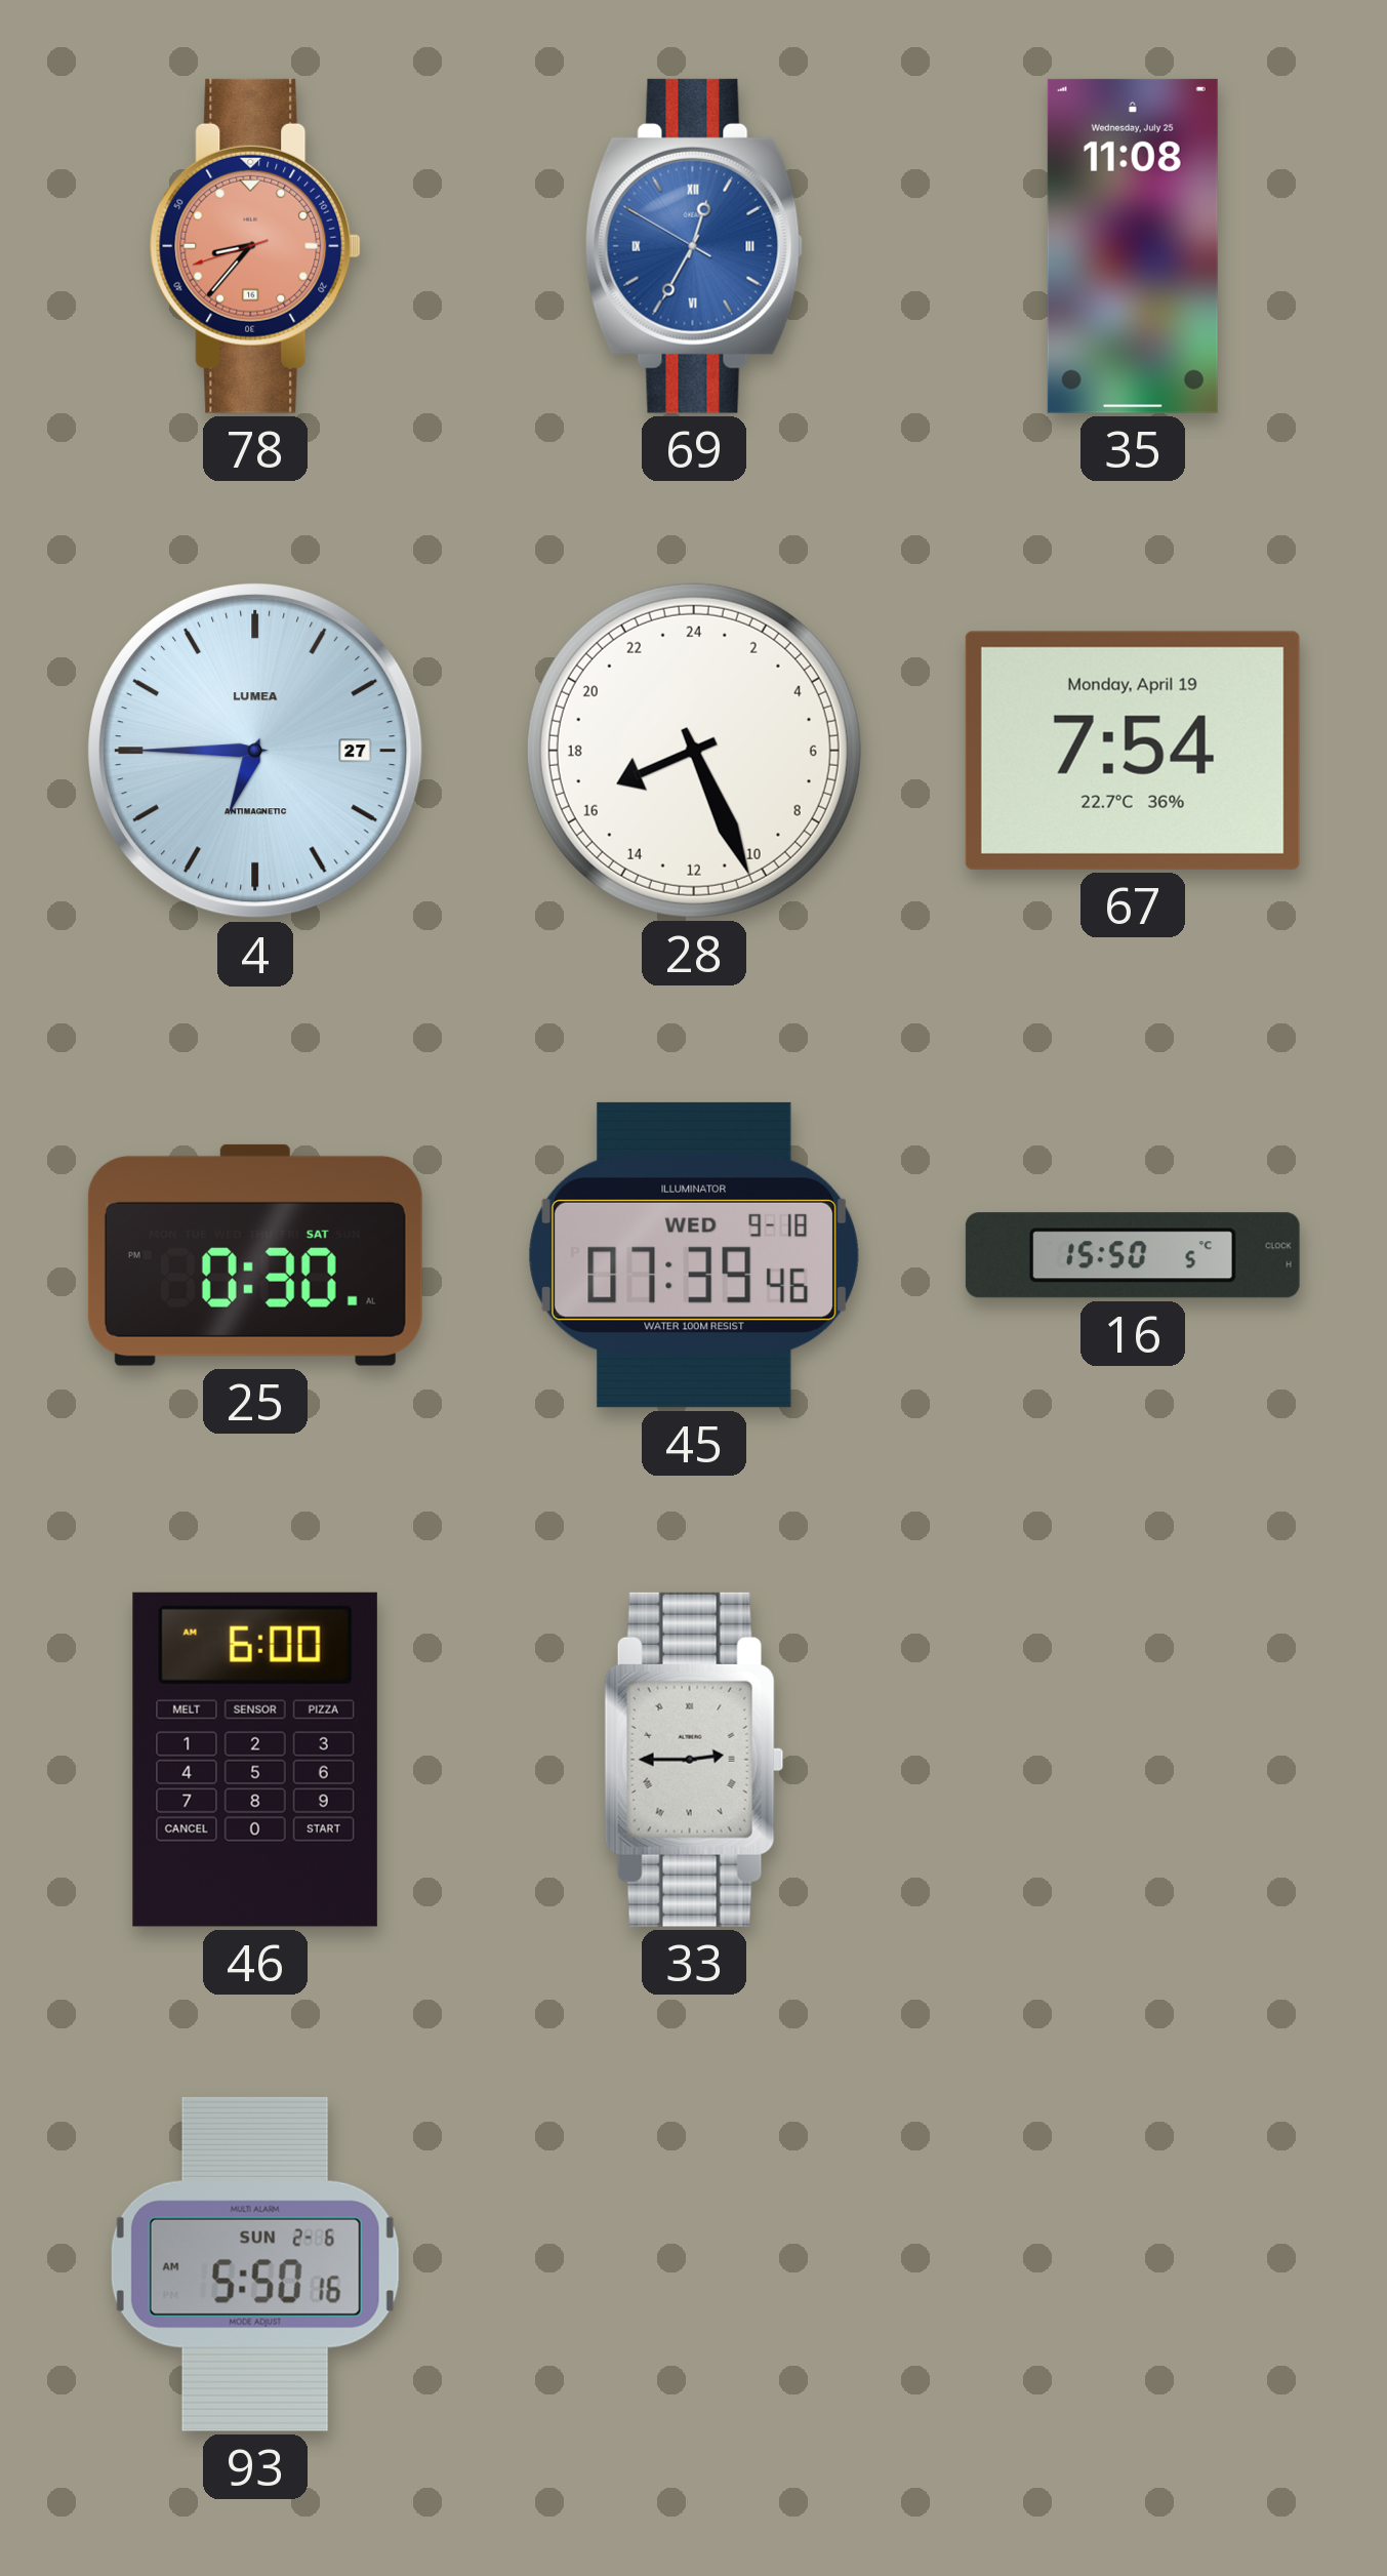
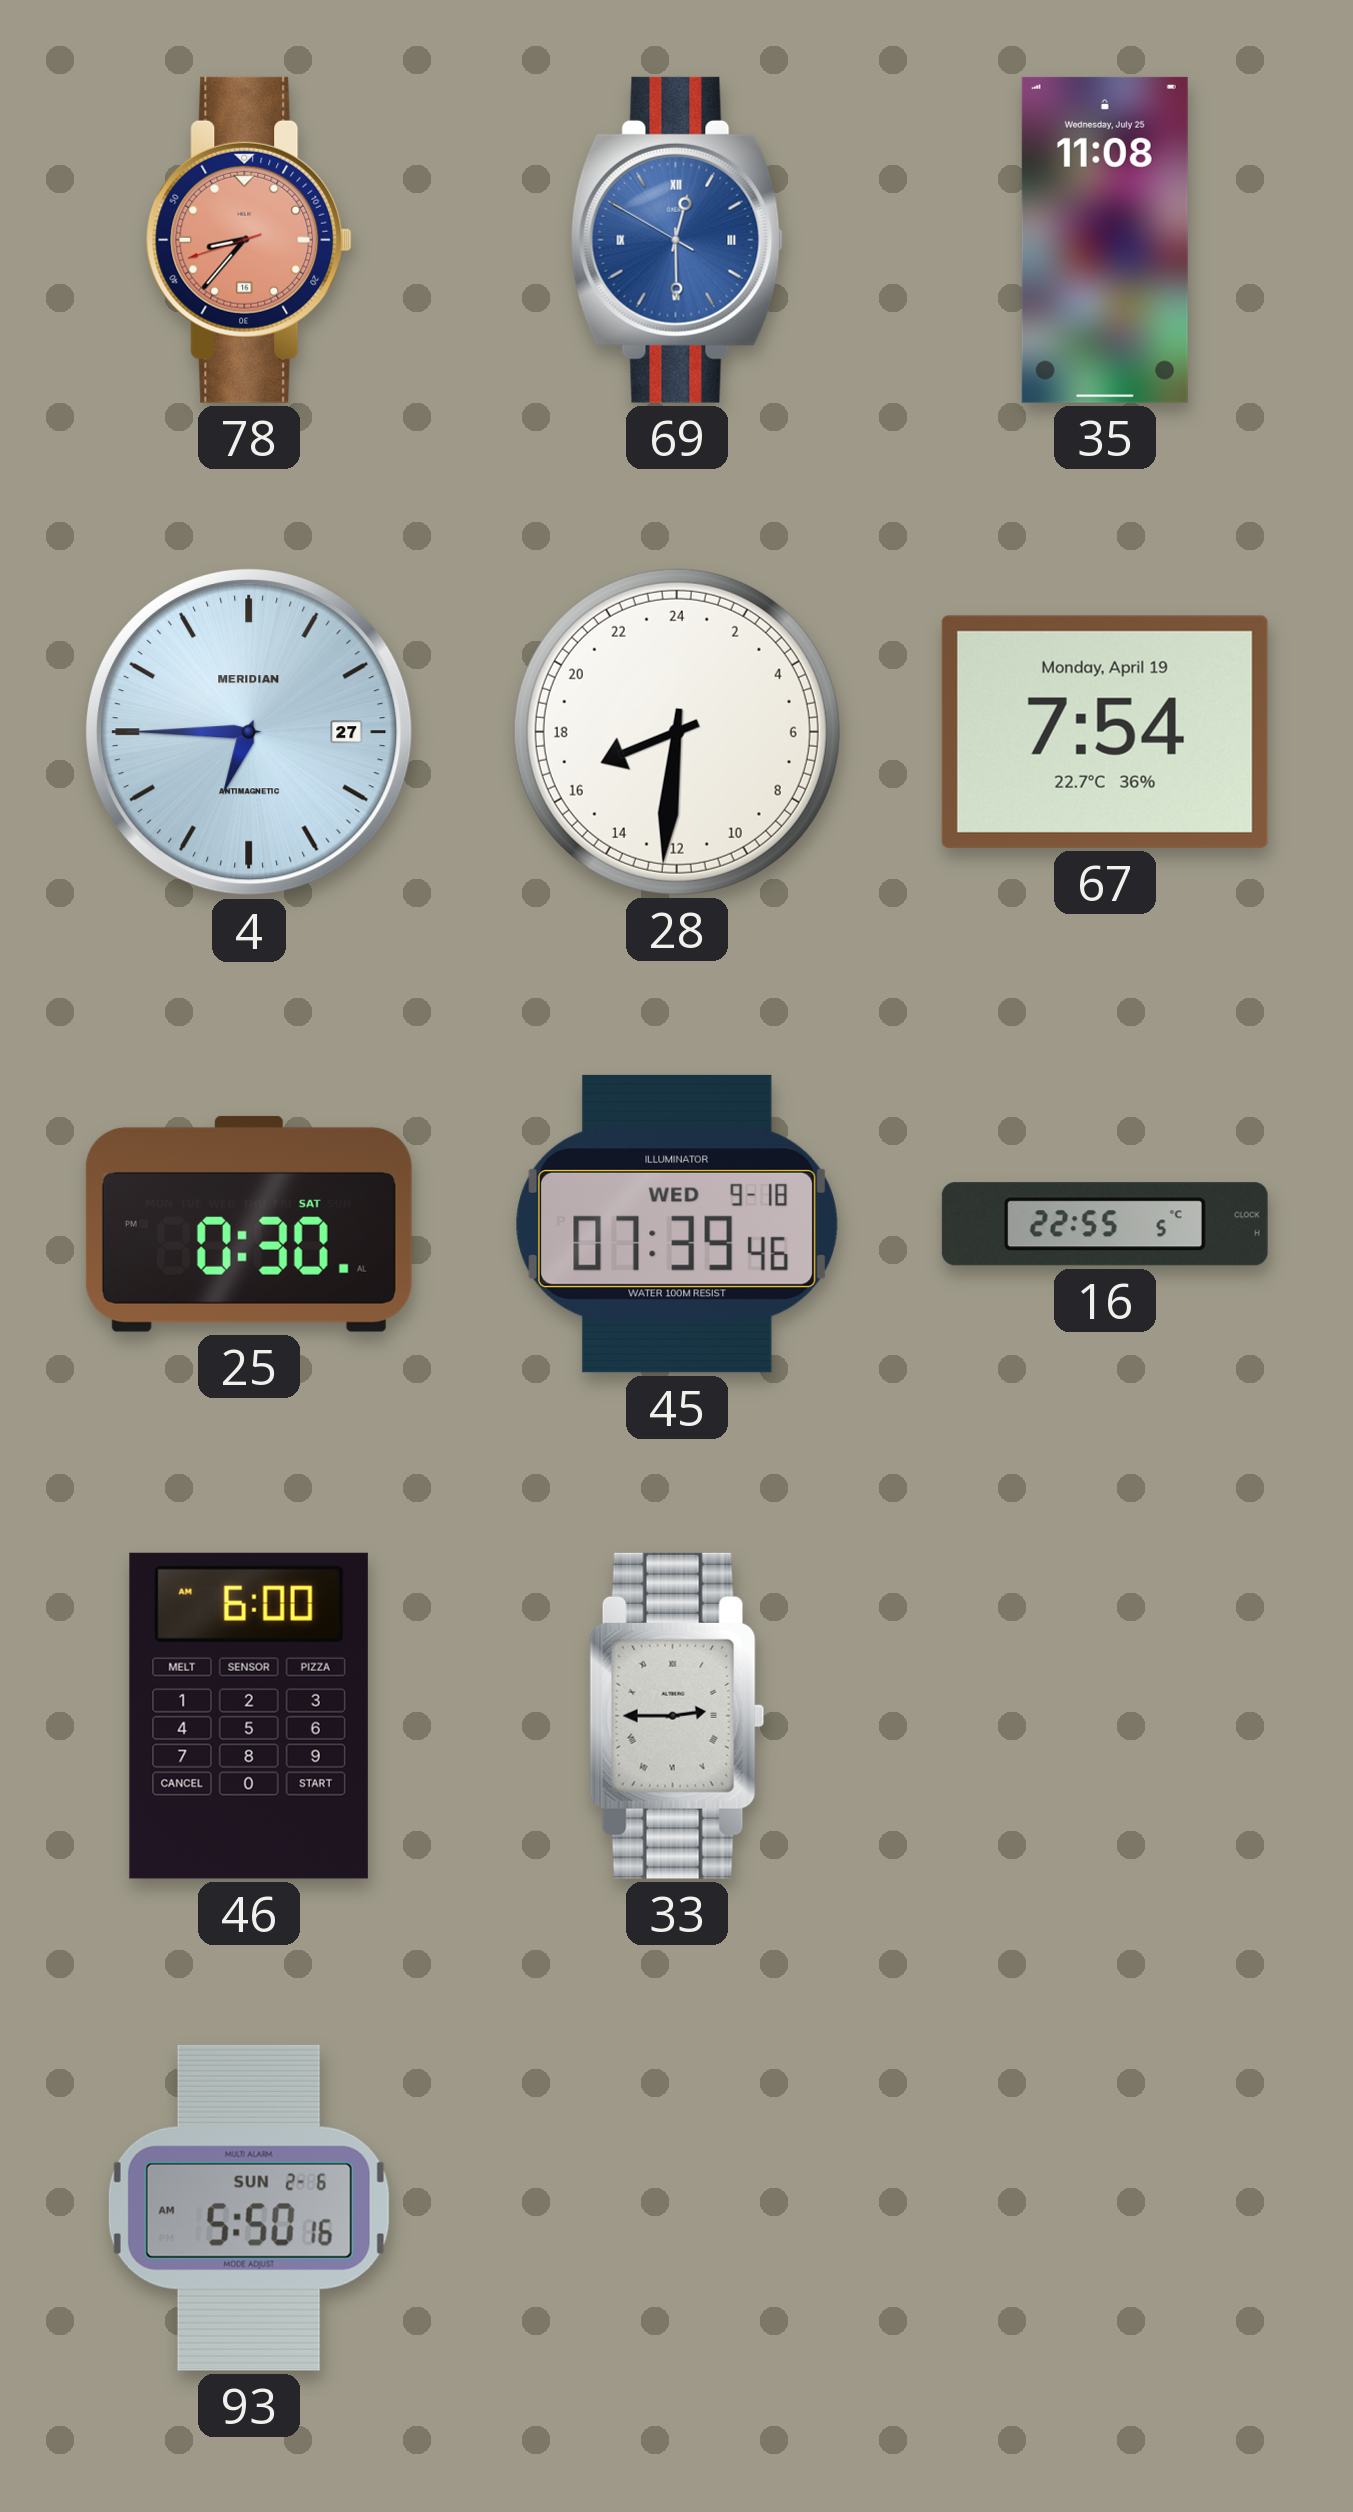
69: 12:34 -> 12:29
4 brand: LUMEA -> MERIDIAN
28: 16:26 -> 16:31
16: 15:50 -> 22:55
